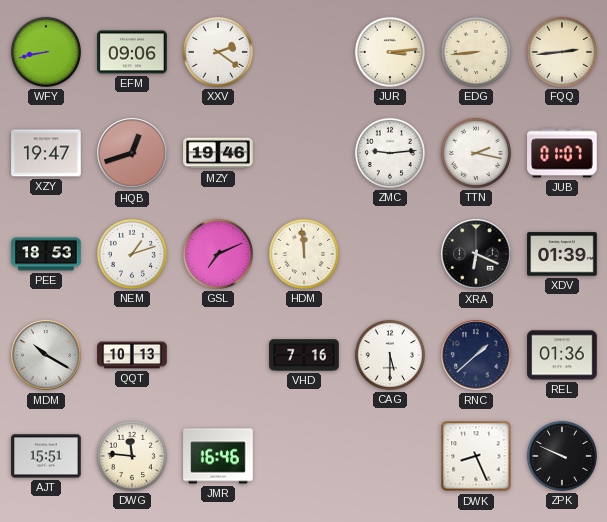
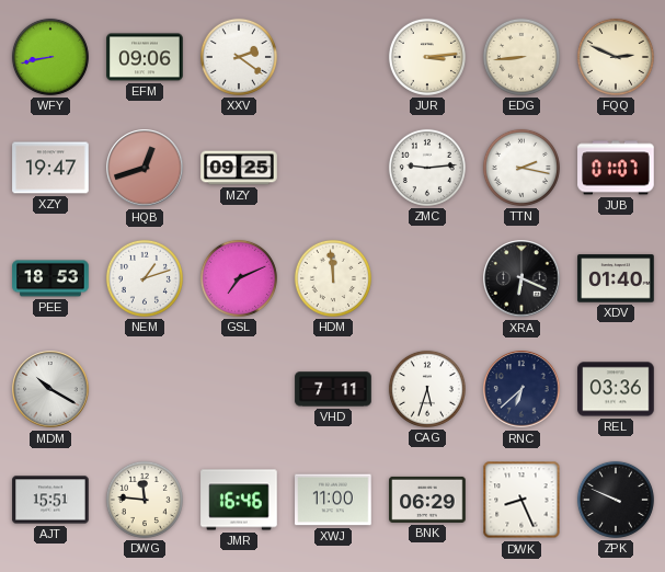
FQQ: 2:44 -> 2:49
MZY: 19:46 -> 09:25
XDV: 01:39 -> 01:40
QQT: 10:13 -> none
VHD: 7:16 -> 7:11
CAG: 5:30 -> 5:33
RNC: 1:38 -> 6:38
REL: 01:36 -> 03:36
XWJ: none -> 11:00
BNK: none -> 06:29
